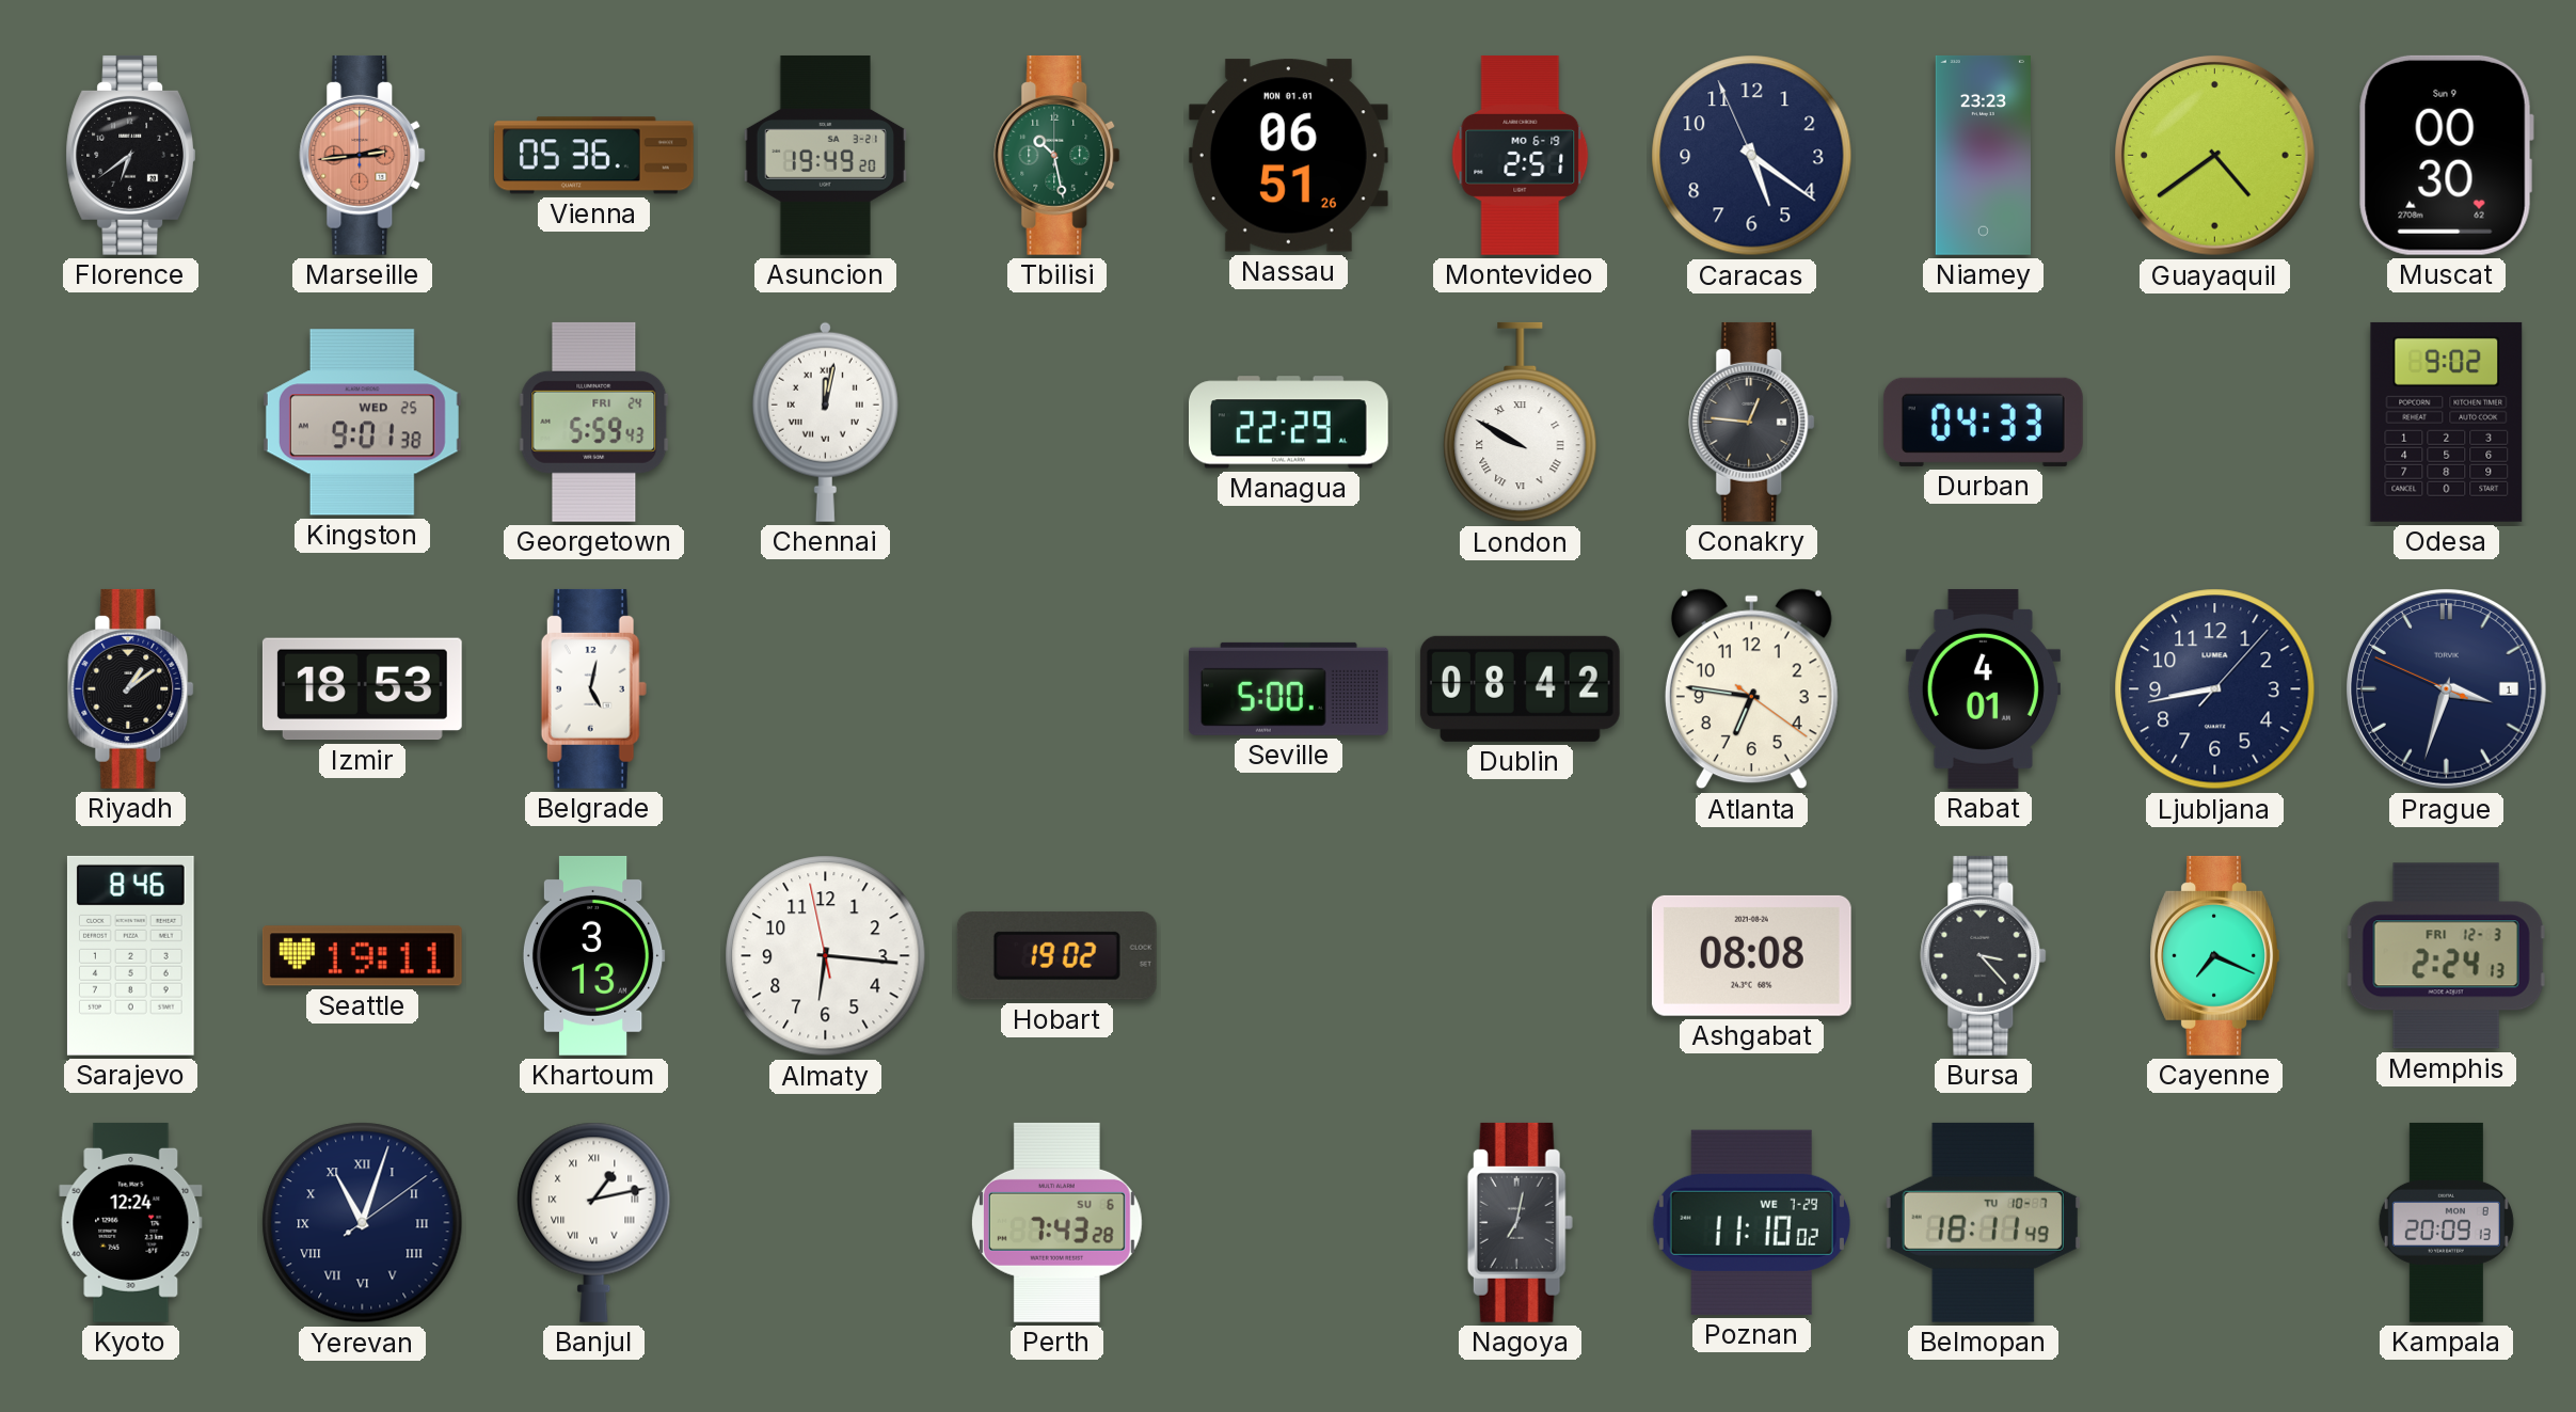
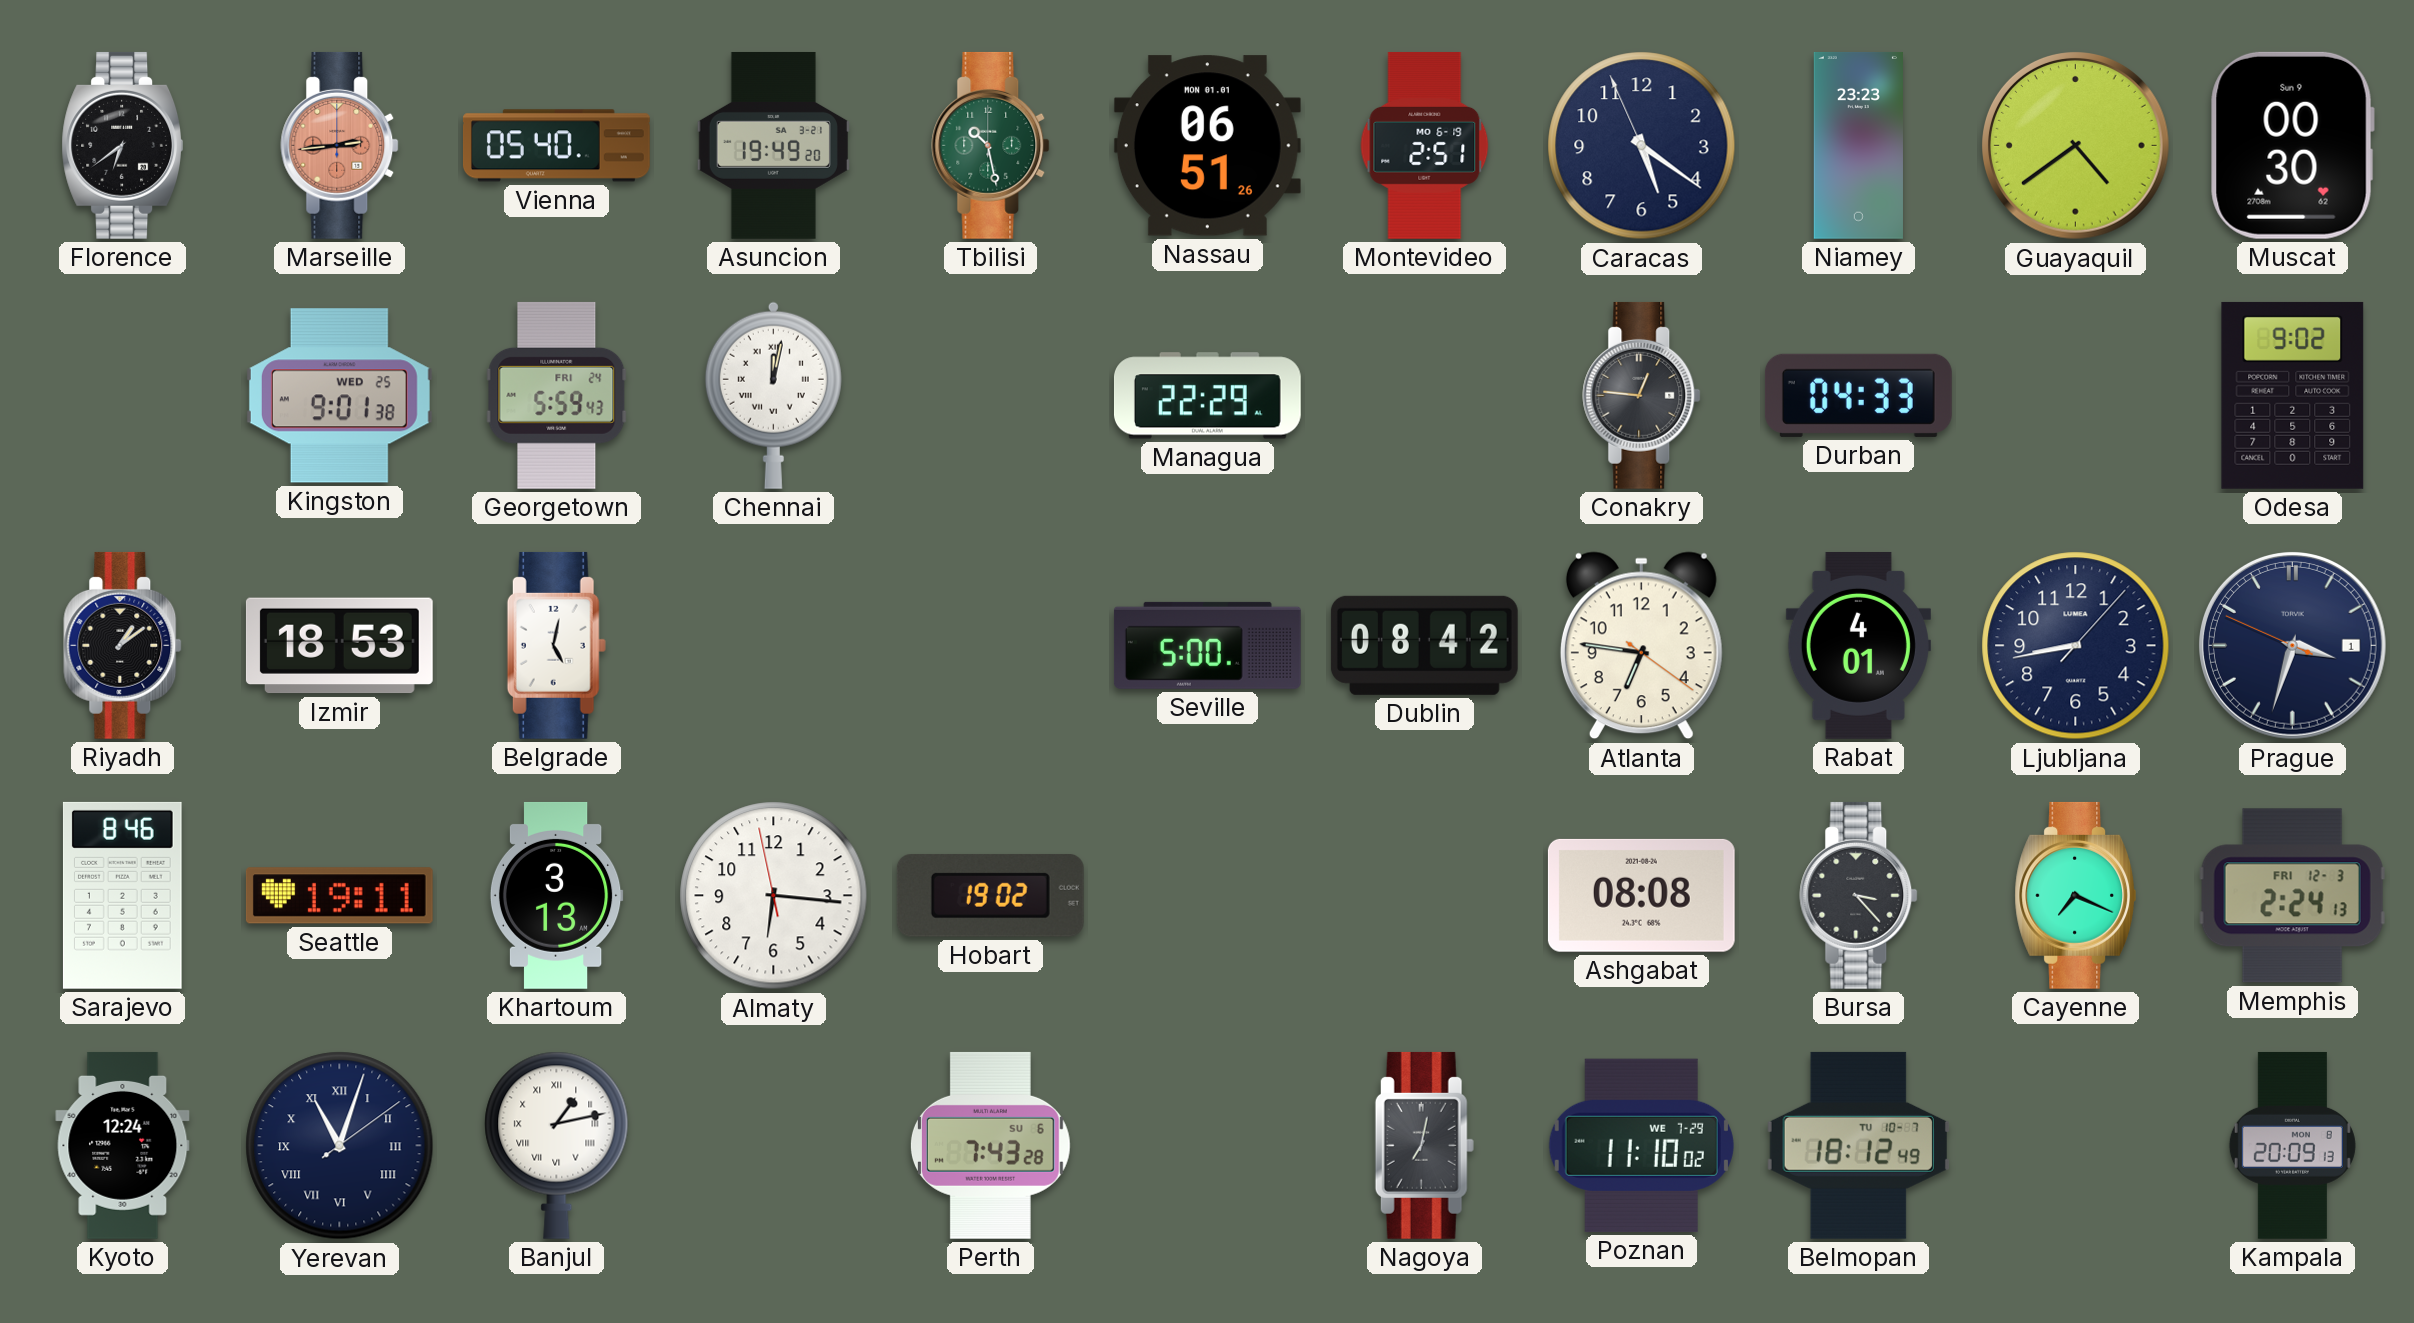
Vienna: 05:36 -> 05:40
London: 9:50 -> none
Belmopan: 18:11 -> 18:12
